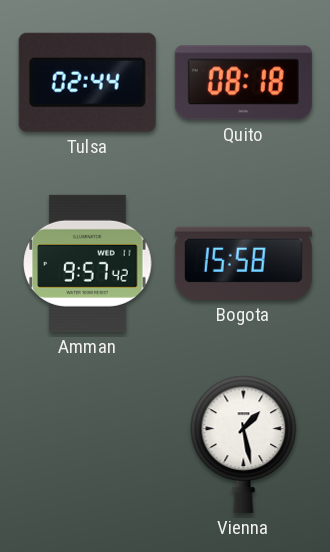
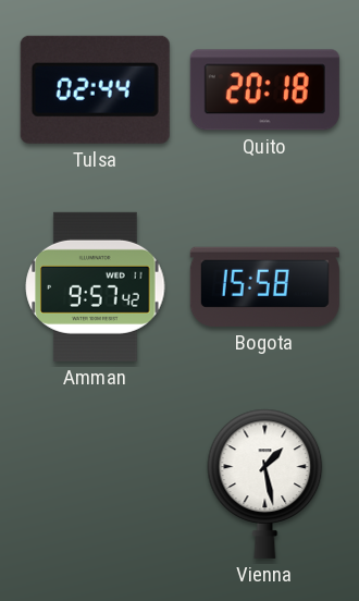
Quito: 08:18 -> 20:18
